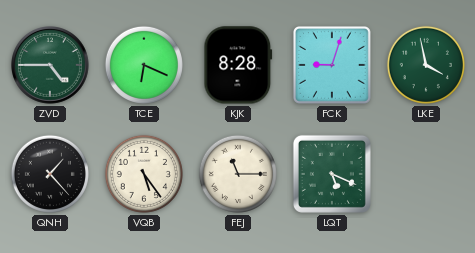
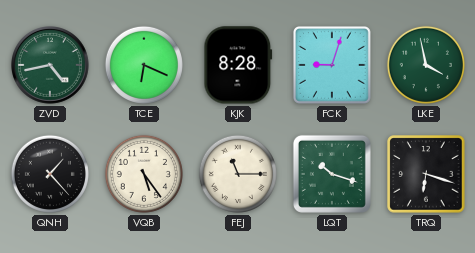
ZVD: 4:45 -> 4:43
LQT: 5:19 -> 10:18
TRQ: none -> 6:18
